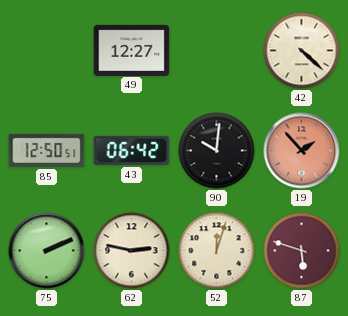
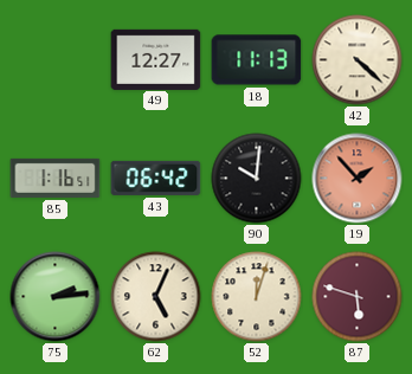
18: none -> 11:13
85: 12:50 -> 1:16
75: 2:11 -> 2:14
62: 2:47 -> 5:04
